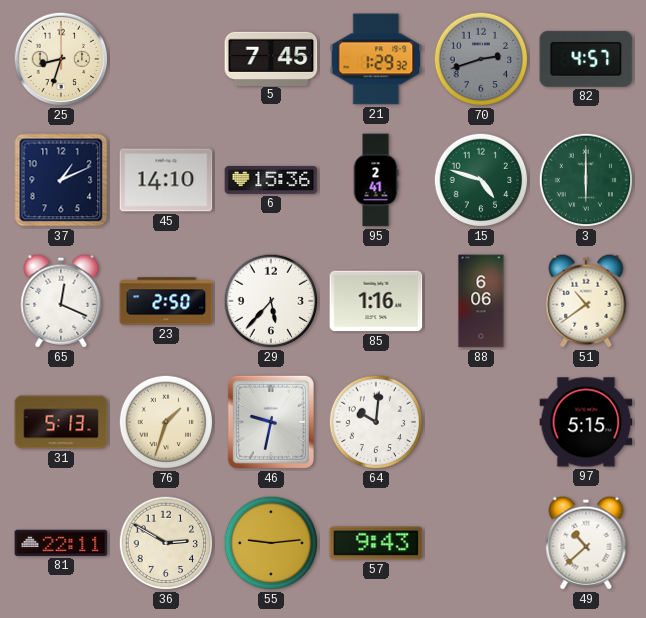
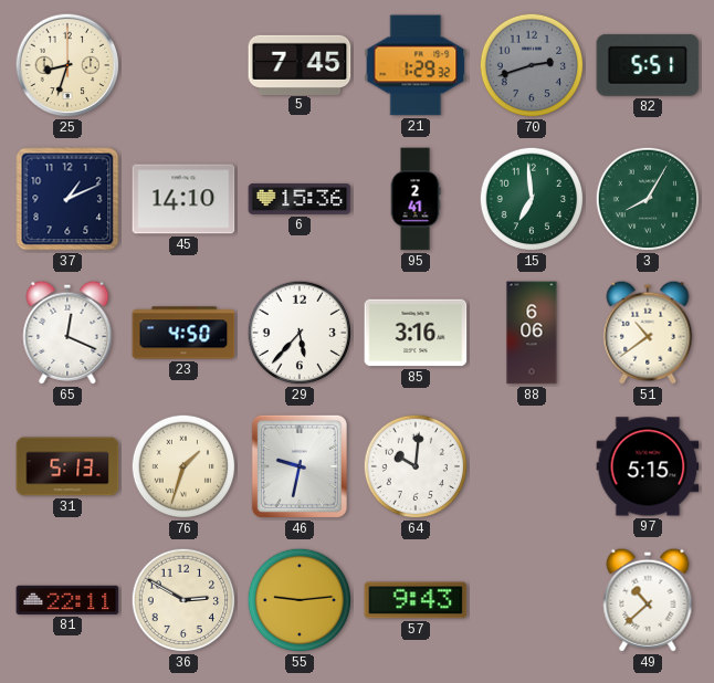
82: 4:57 -> 5:51
15: 4:48 -> 6:59
3: 6:00 -> 8:05
23: 2:50 -> 4:50
85: 1:16 -> 3:16
